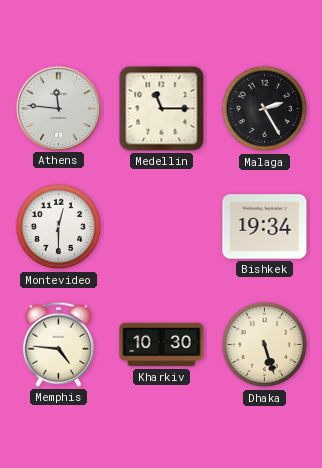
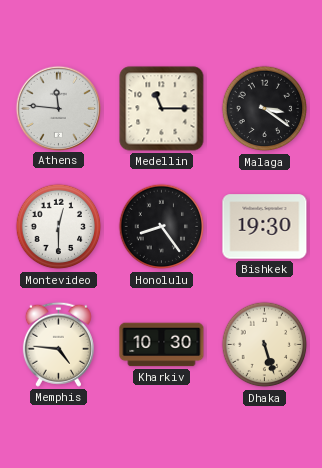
Malaga: 2:25 -> 3:21
Honolulu: none -> 8:24
Bishkek: 19:34 -> 19:30
